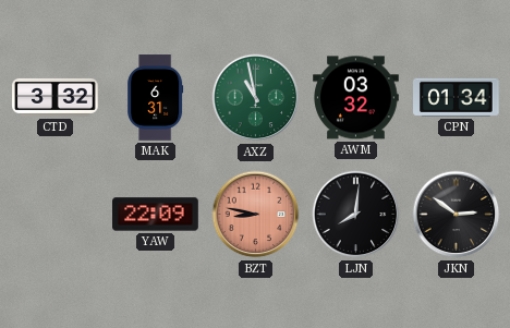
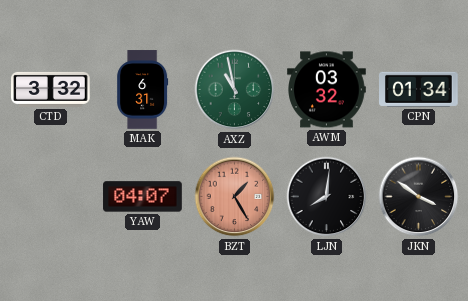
YAW: 22:09 -> 04:07
BZT: 8:47 -> 1:25
JKN: 2:51 -> 3:51
